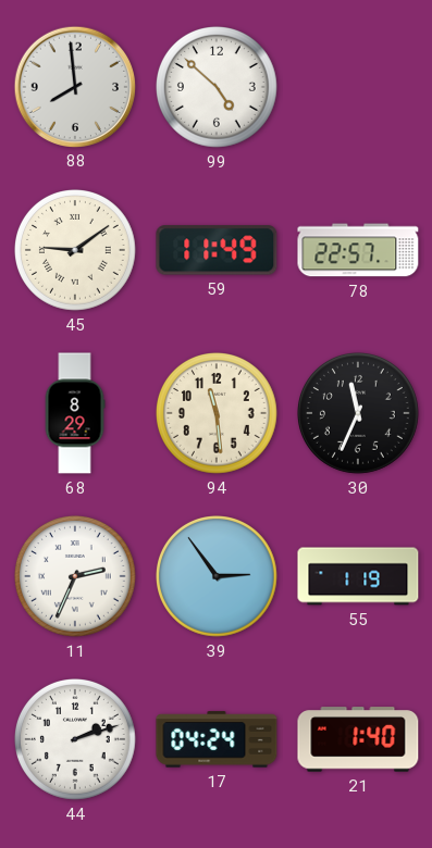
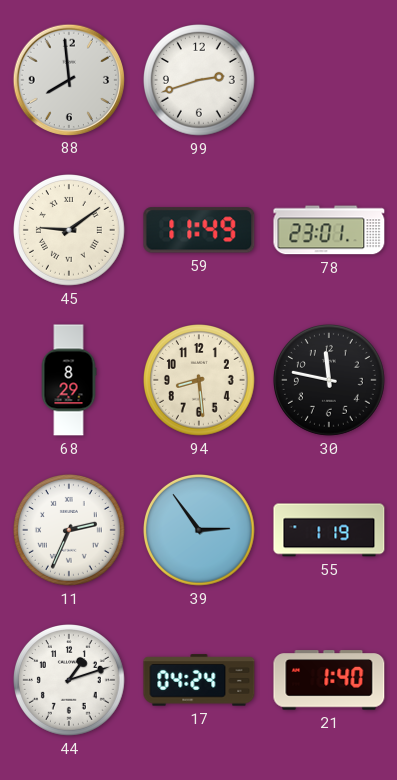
99: 4:52 -> 2:42
78: 22:57 -> 23:01
94: 11:29 -> 8:29
30: 11:34 -> 11:47
44: 2:12 -> 1:12
